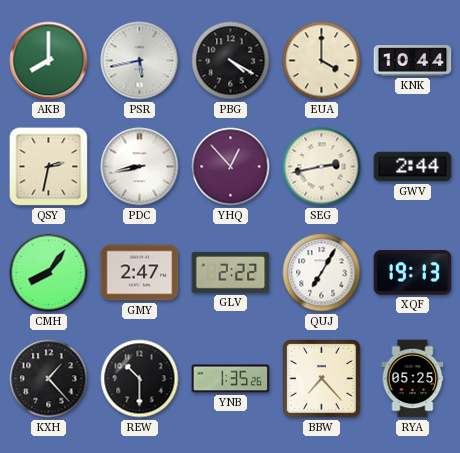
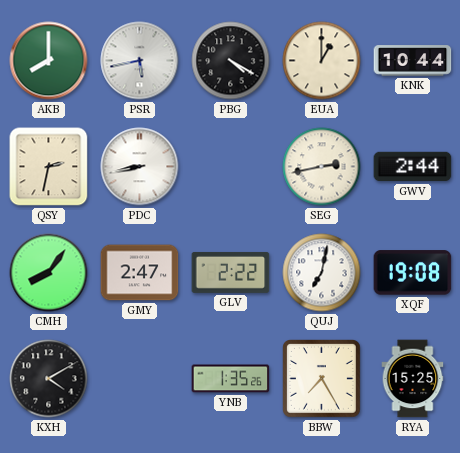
EUA: 4:00 -> 1:00
YHQ: 12:53 -> none
QUJ: 7:05 -> 7:02
XQF: 19:13 -> 19:08
KXH: 1:23 -> 4:10
REW: 10:30 -> none
BBW: 7:23 -> 7:25
RYA: 05:25 -> 15:25
